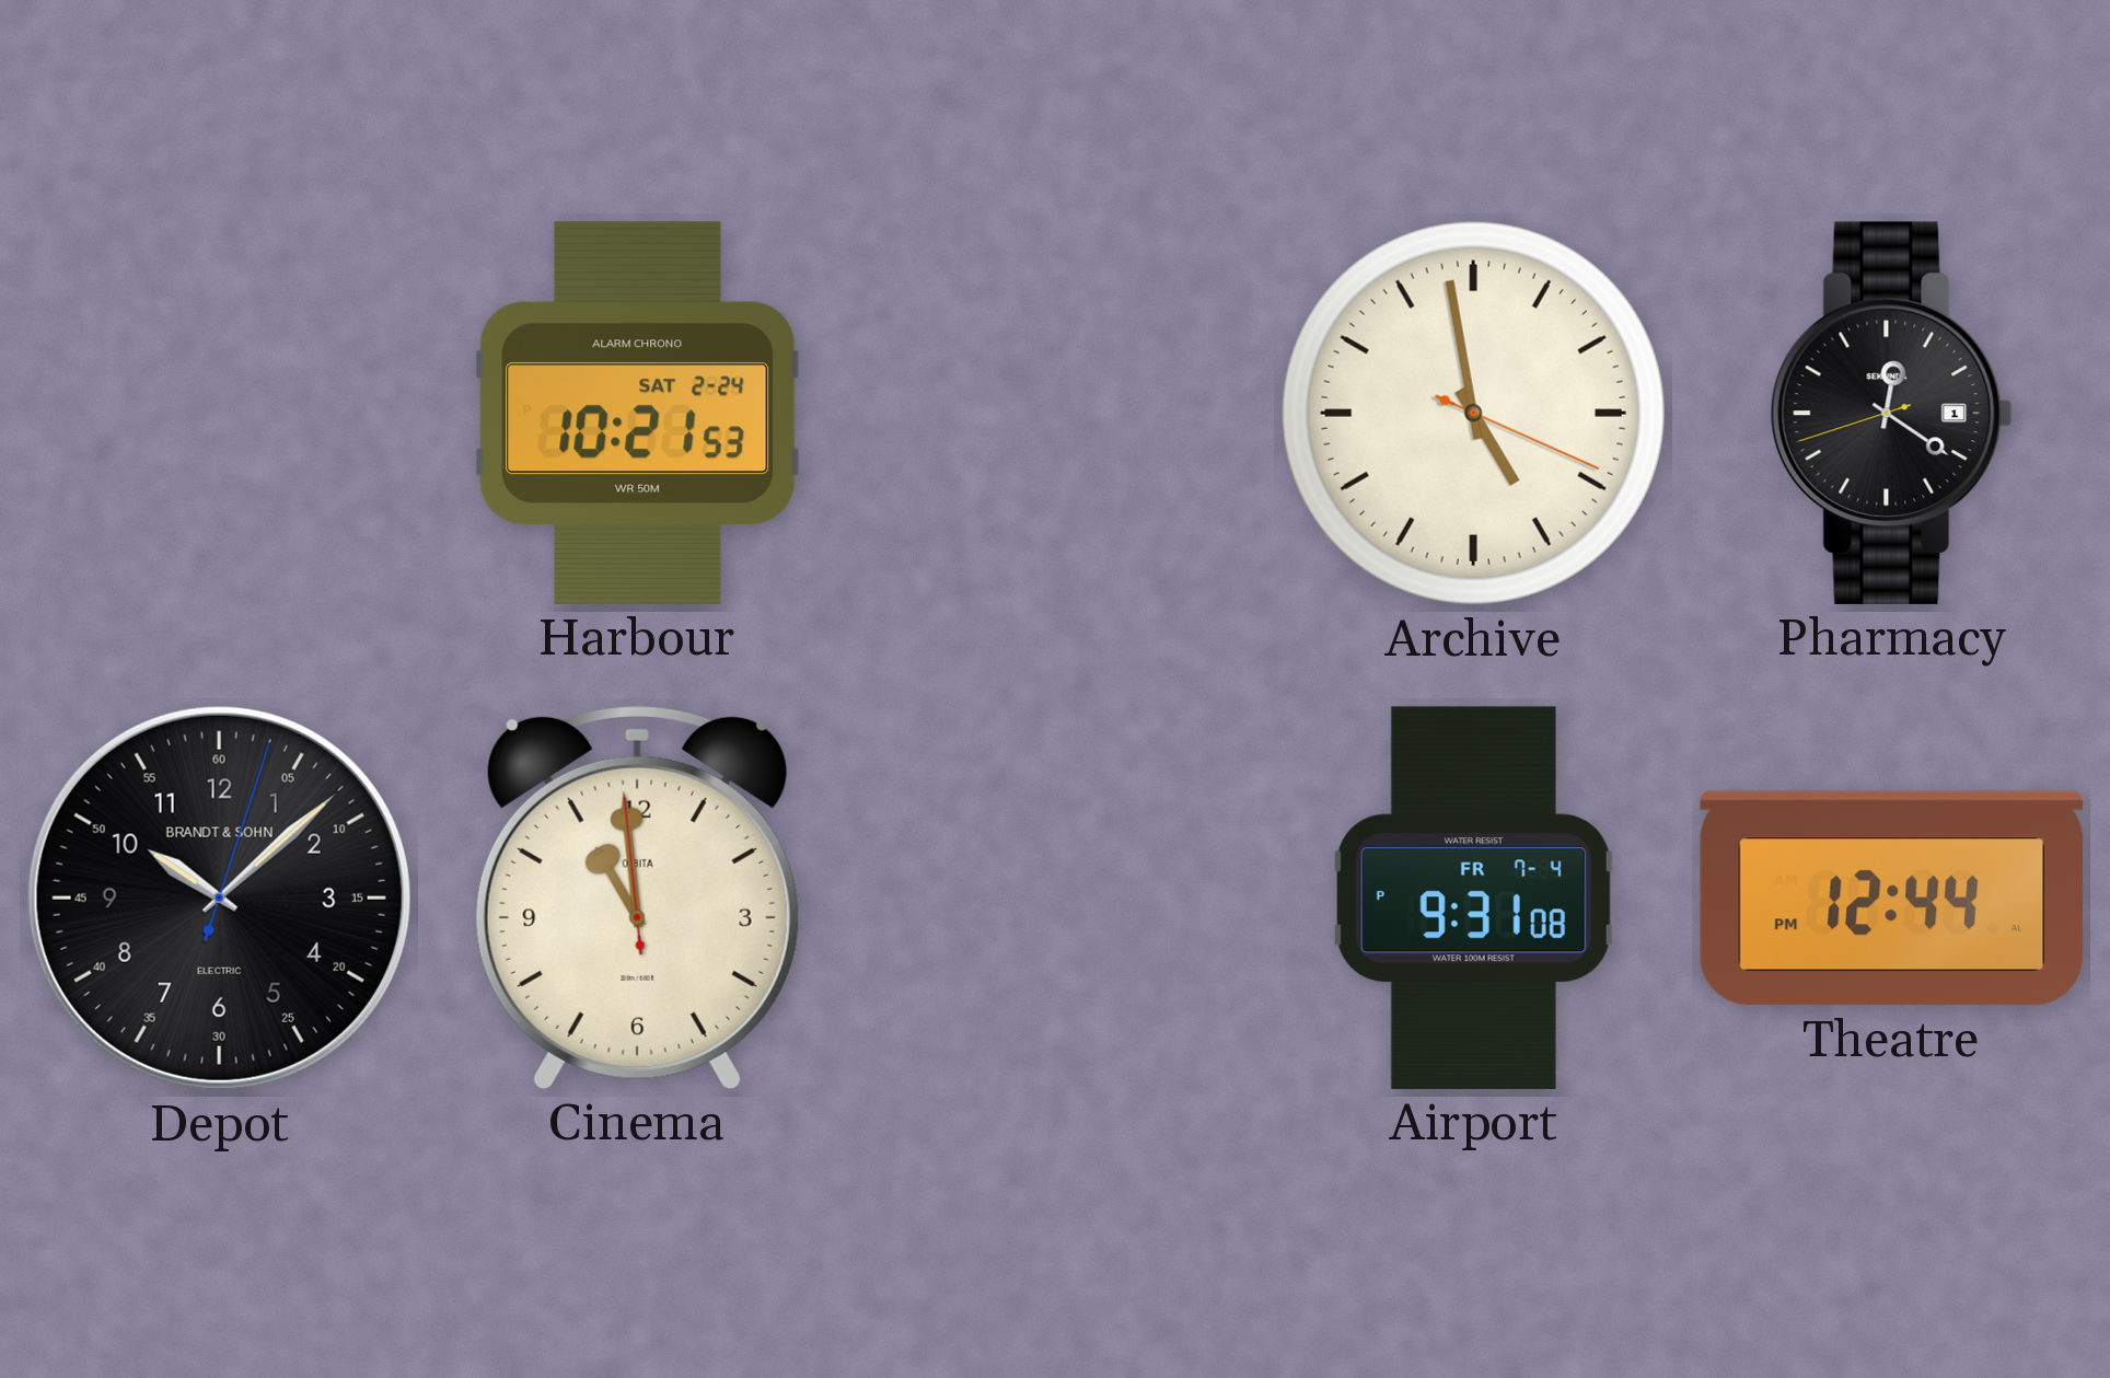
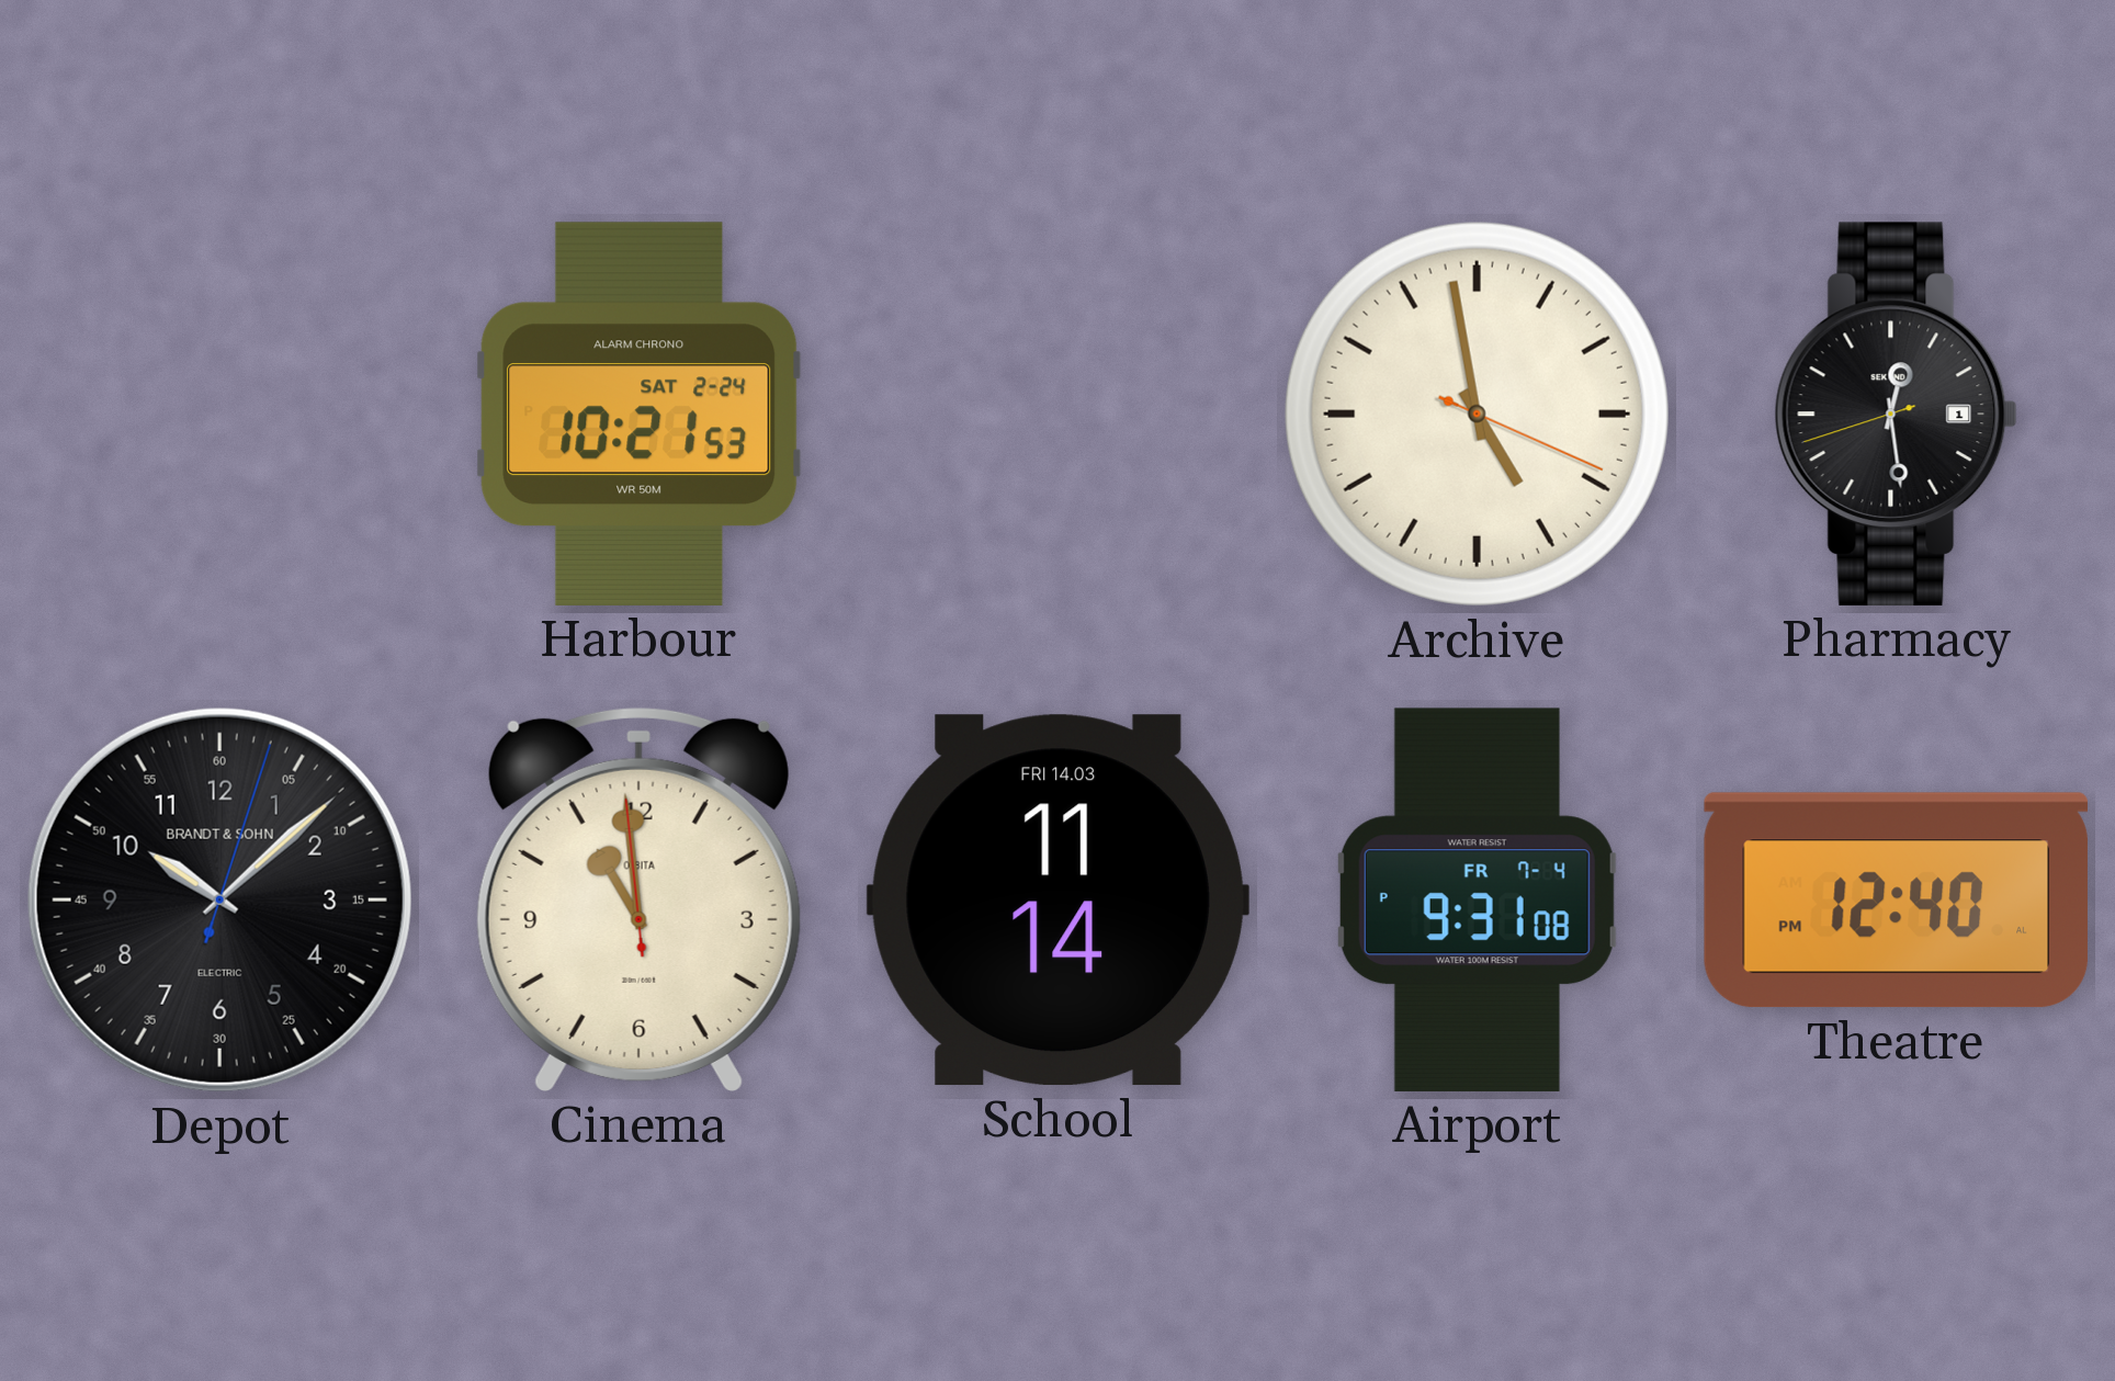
Pharmacy: 12:20 -> 12:28
School: none -> 11:14
Theatre: 12:44 -> 12:40
